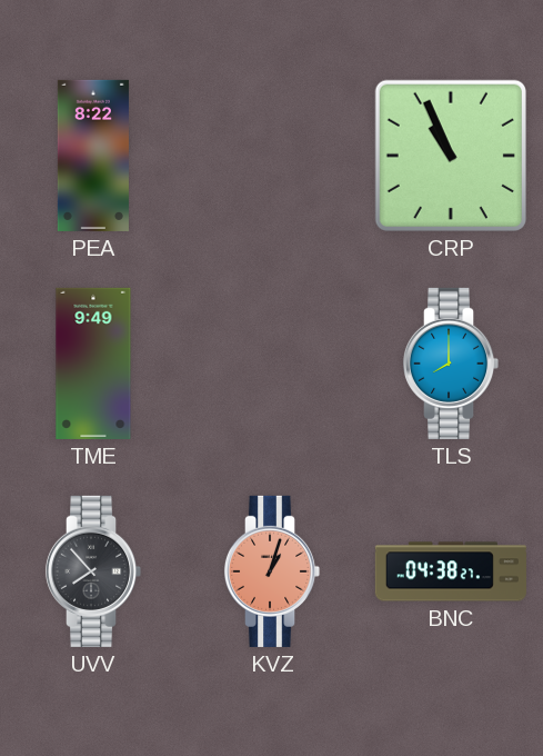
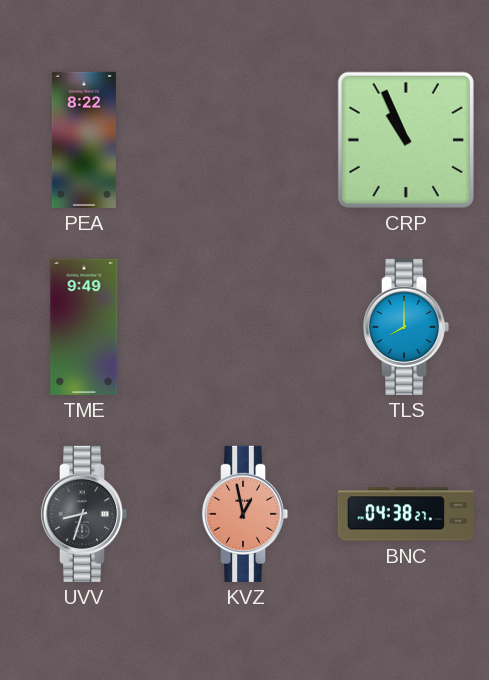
UVV: 7:53 -> 8:33
KVZ: 1:03 -> 12:58
